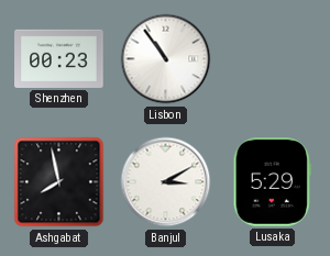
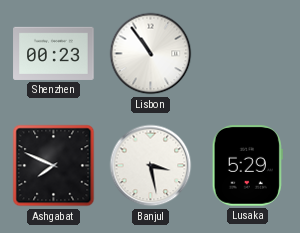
Ashgabat: 7:58 -> 7:49
Banjul: 3:10 -> 3:28
